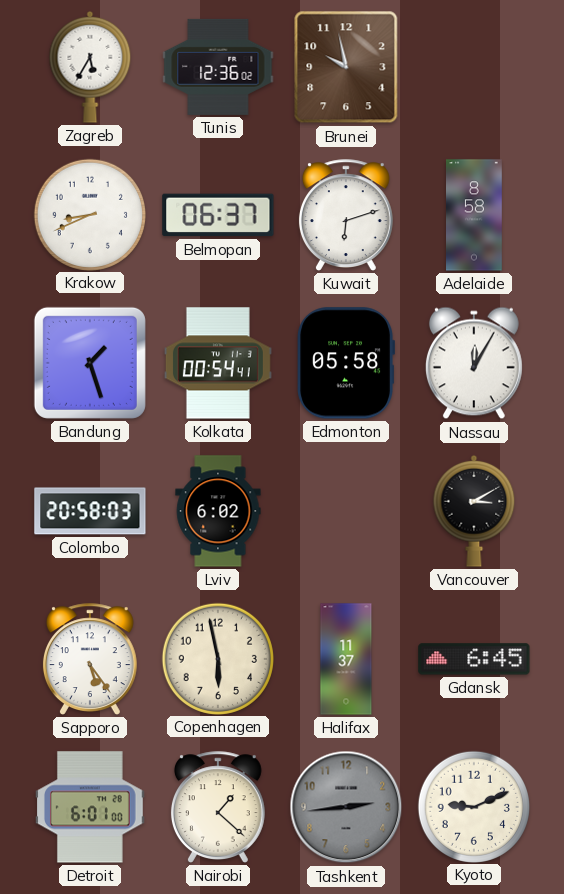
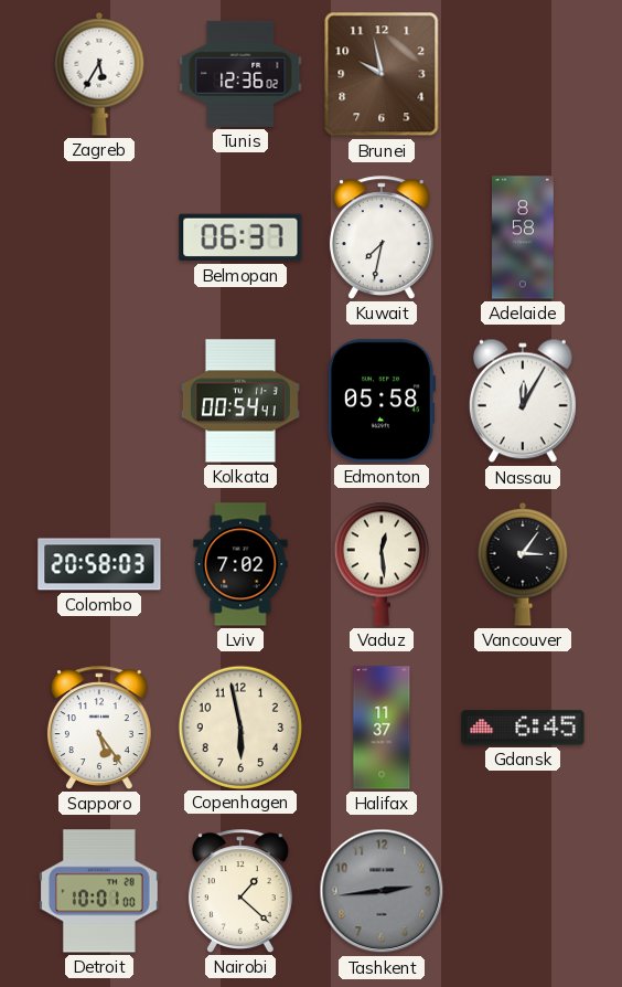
Krakow: 8:41 -> none
Kuwait: 6:12 -> 7:32
Bandung: 1:27 -> none
Lviv: 6:02 -> 7:02
Vaduz: none -> 12:29
Vancouver: 3:10 -> 3:06
Detroit: 6:01 -> 10:01
Kyoto: 9:11 -> none
